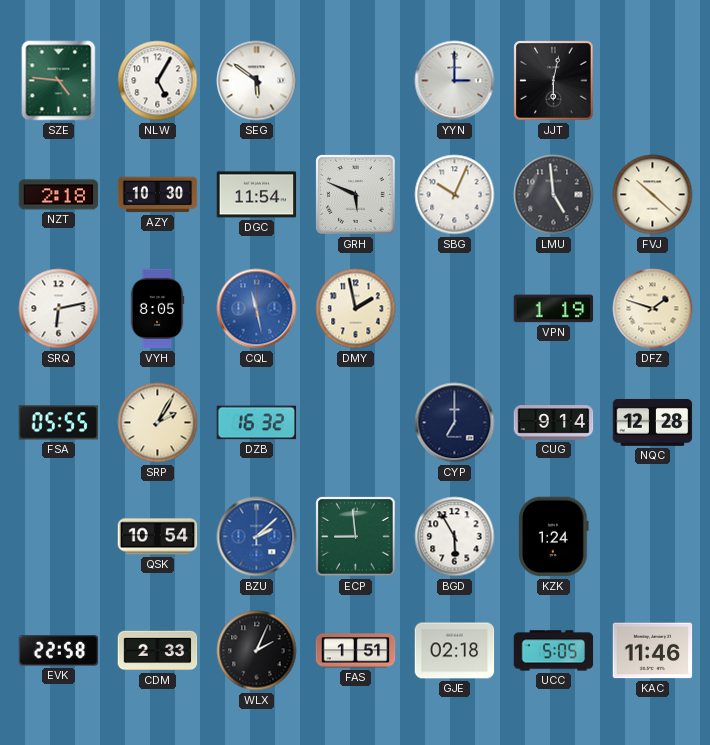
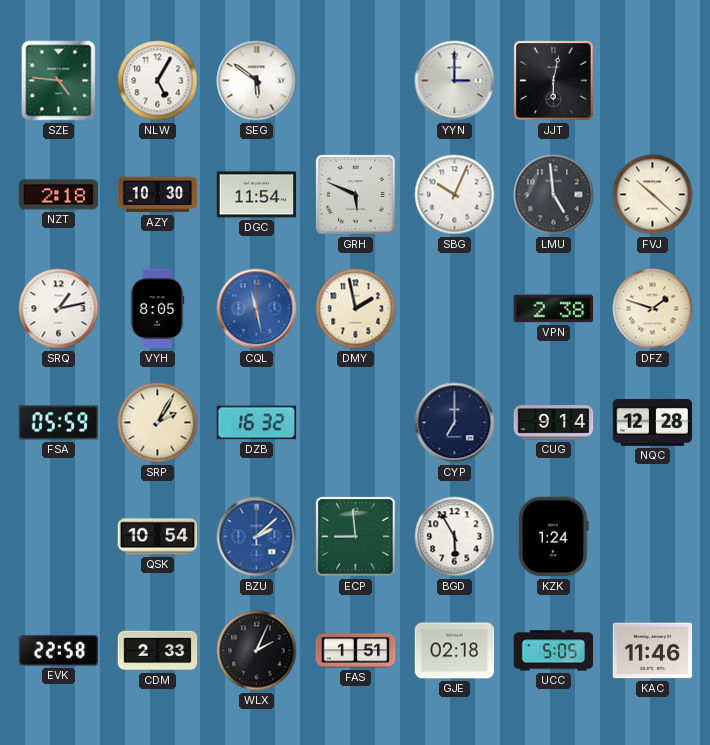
SRQ: 6:13 -> 1:13
VPN: 1:19 -> 2:38
FSA: 05:55 -> 05:59
